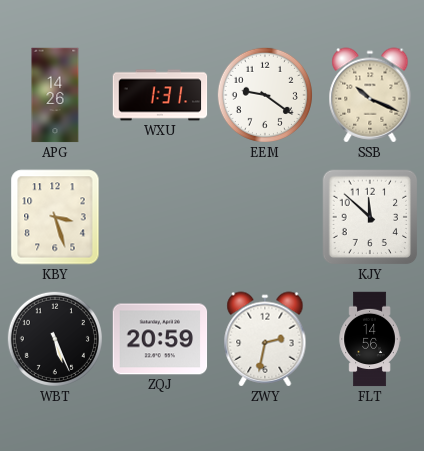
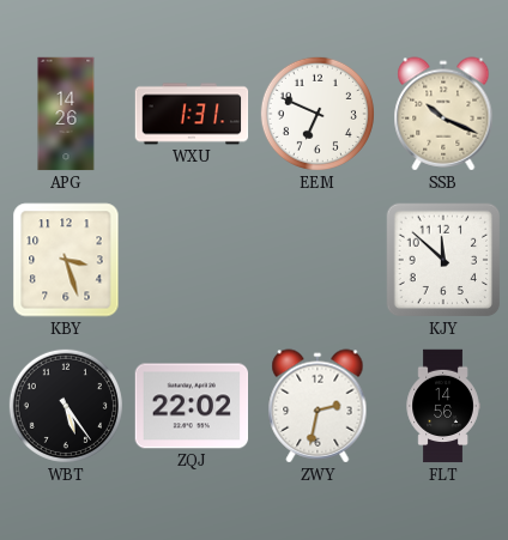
EEM: 9:21 -> 6:49
WBT: 5:26 -> 5:24
ZQJ: 20:59 -> 22:02
